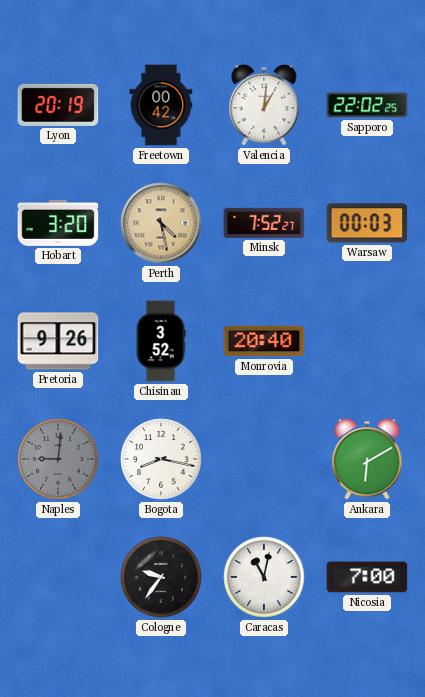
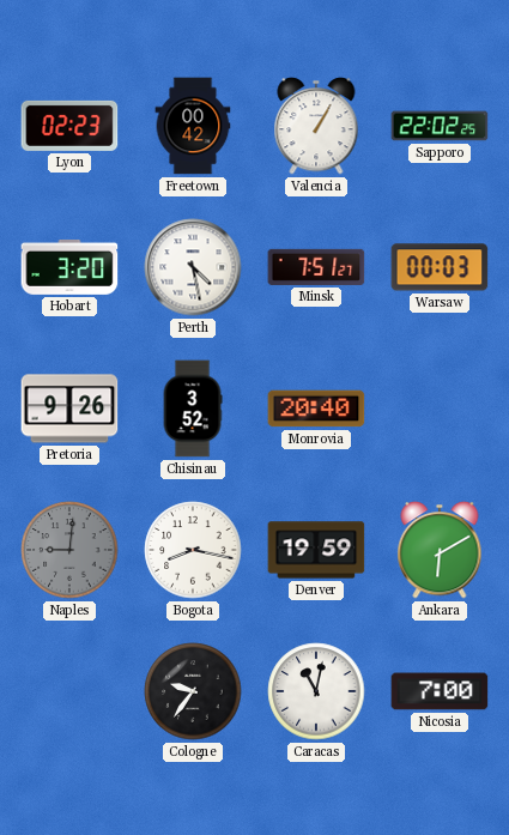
Lyon: 20:19 -> 02:23
Valencia: 1:01 -> 1:05
Perth dial: champagne -> white
Minsk: 7:52 -> 7:51
Denver: none -> 19:59
